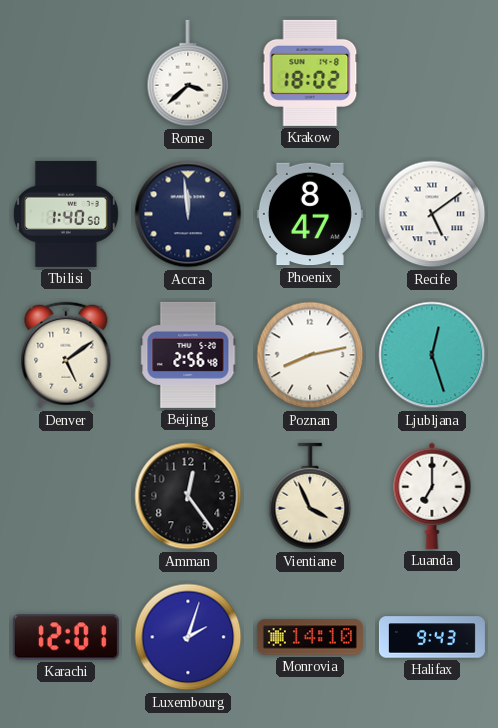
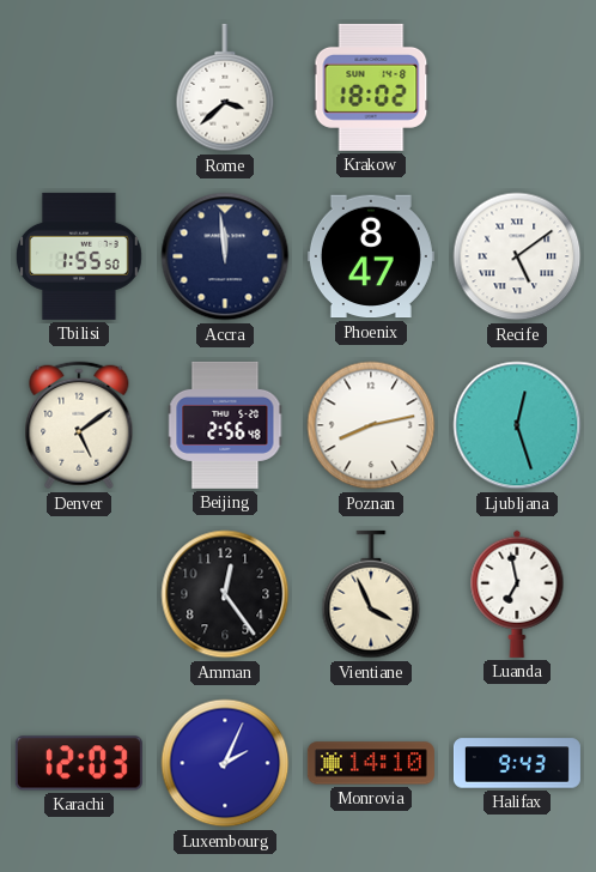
Tbilisi: 1:40 -> 1:55
Luanda: 7:00 -> 6:58
Karachi: 12:01 -> 12:03
Luxembourg: 2:03 -> 2:04
